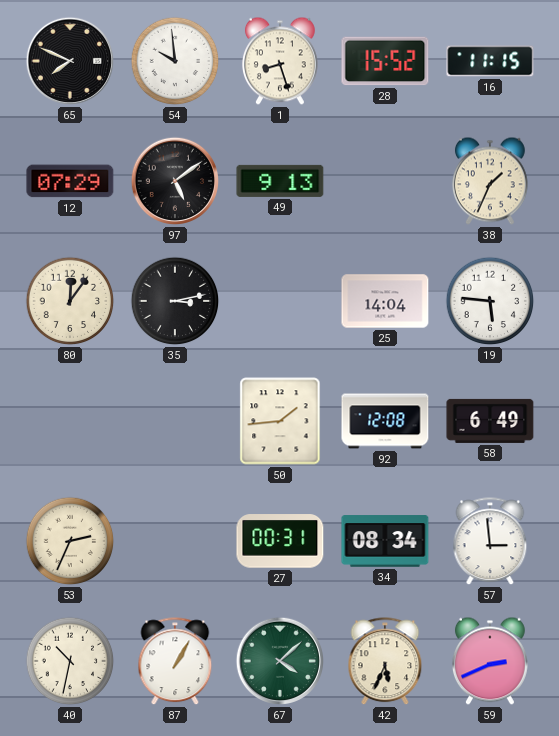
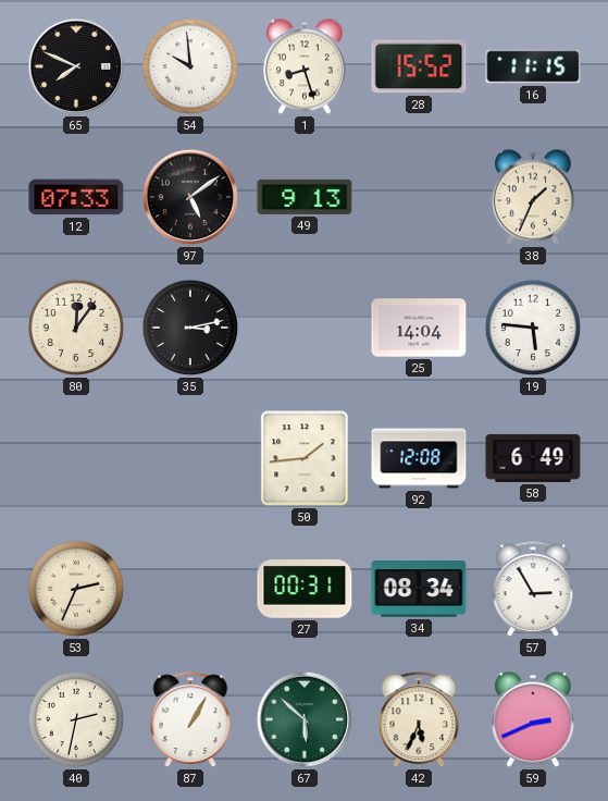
12: 07:29 -> 07:33
57: 2:59 -> 2:55
40: 10:32 -> 2:32
67: 4:08 -> 5:52
